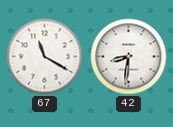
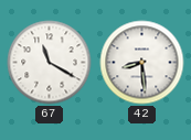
42: 8:31 -> 8:29
